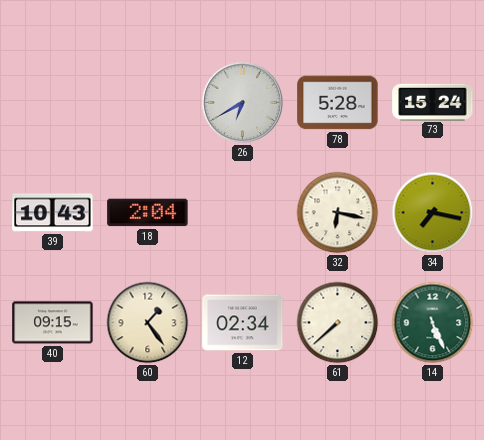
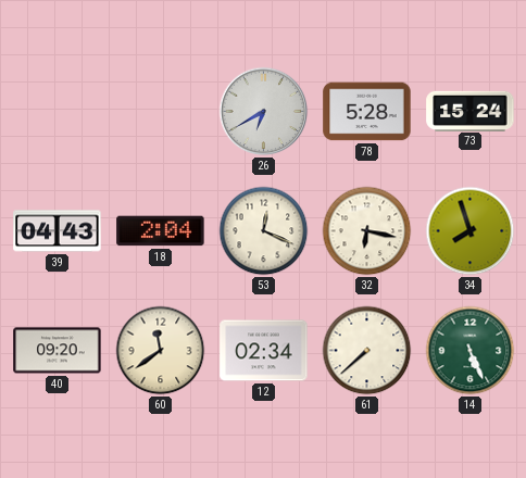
39: 10:43 -> 04:43
53: none -> 12:19
34: 7:17 -> 7:57
40: 09:15 -> 09:20
60: 1:24 -> 11:39
